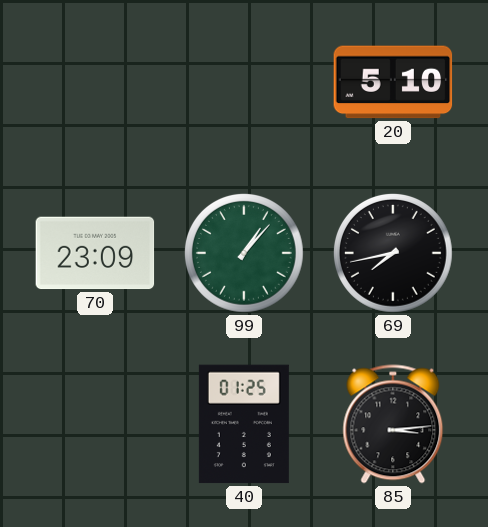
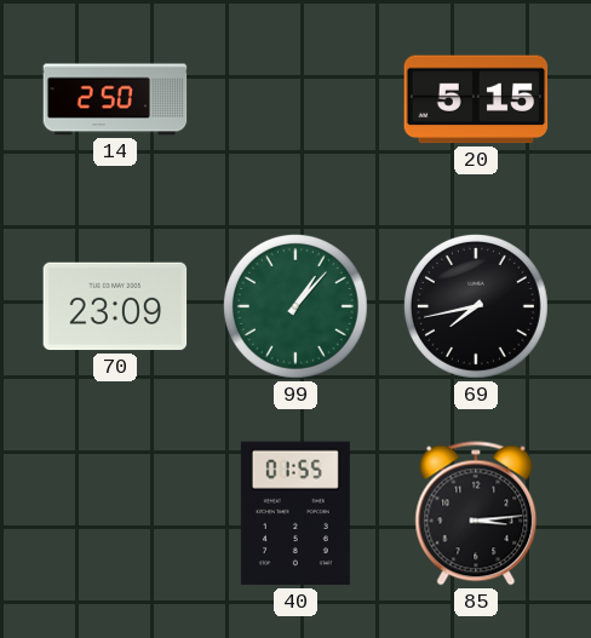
14: none -> 2:50
20: 5:10 -> 5:15
40: 01:25 -> 01:55
